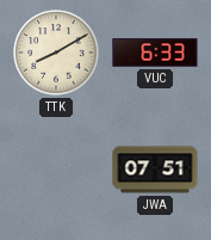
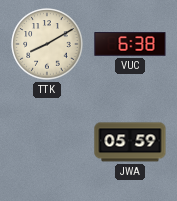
VUC: 6:33 -> 6:38
JWA: 07:51 -> 05:59
